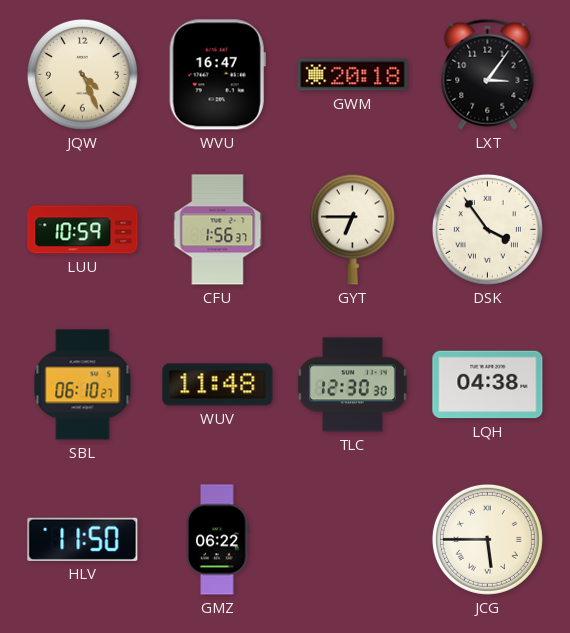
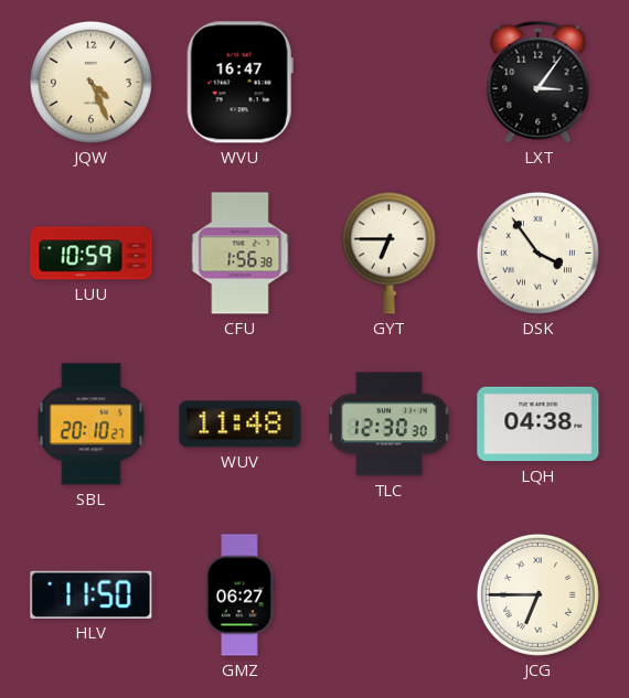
GWM: 20:18 -> none
CFU: 1:56:37 -> 1:56:38
SBL: 06:10 -> 20:10
GMZ: 06:22 -> 06:27
JCG: 5:45 -> 6:45
